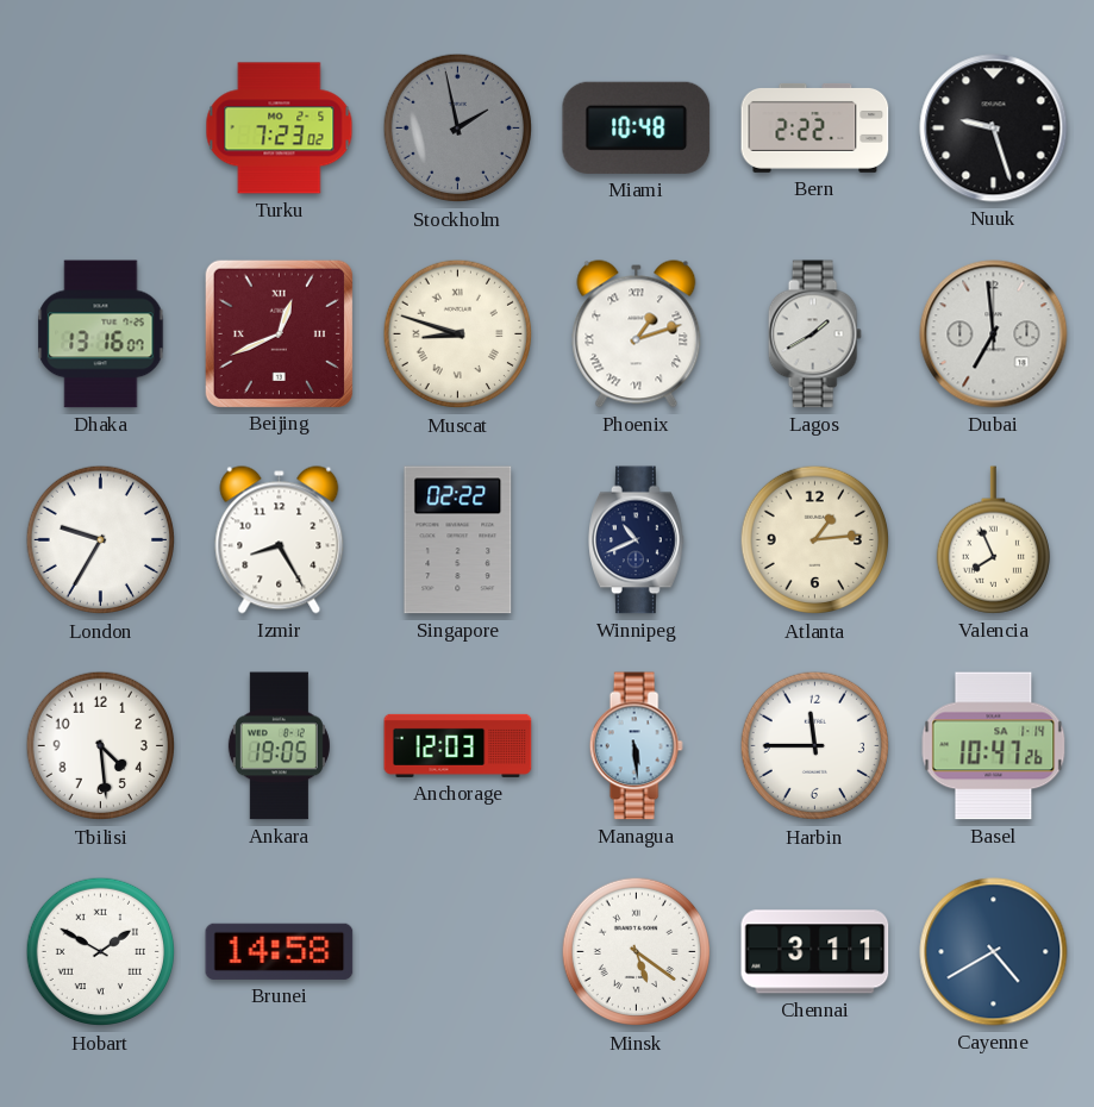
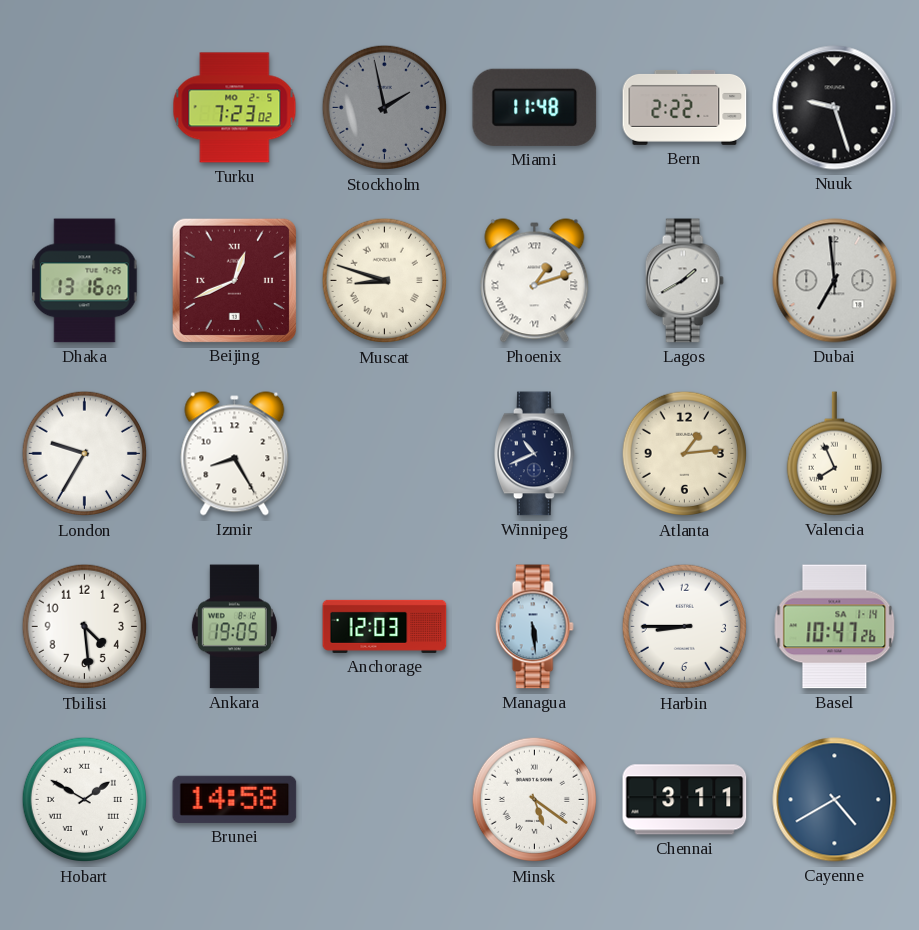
Miami: 10:48 -> 11:48
Singapore: 02:22 -> none
Harbin: 11:45 -> 8:45
